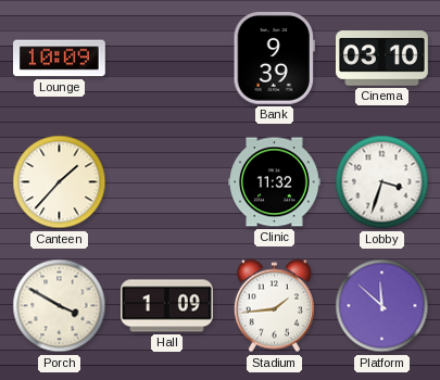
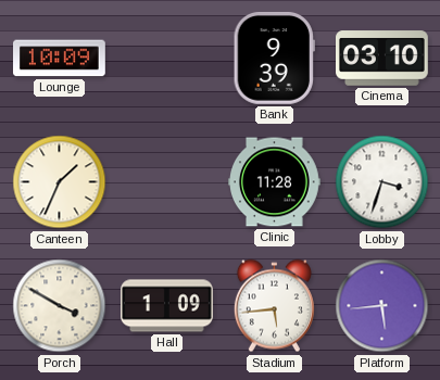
Canteen: 1:37 -> 1:34
Clinic: 11:32 -> 11:28
Stadium: 1:44 -> 5:44
Platform: 11:52 -> 5:44
